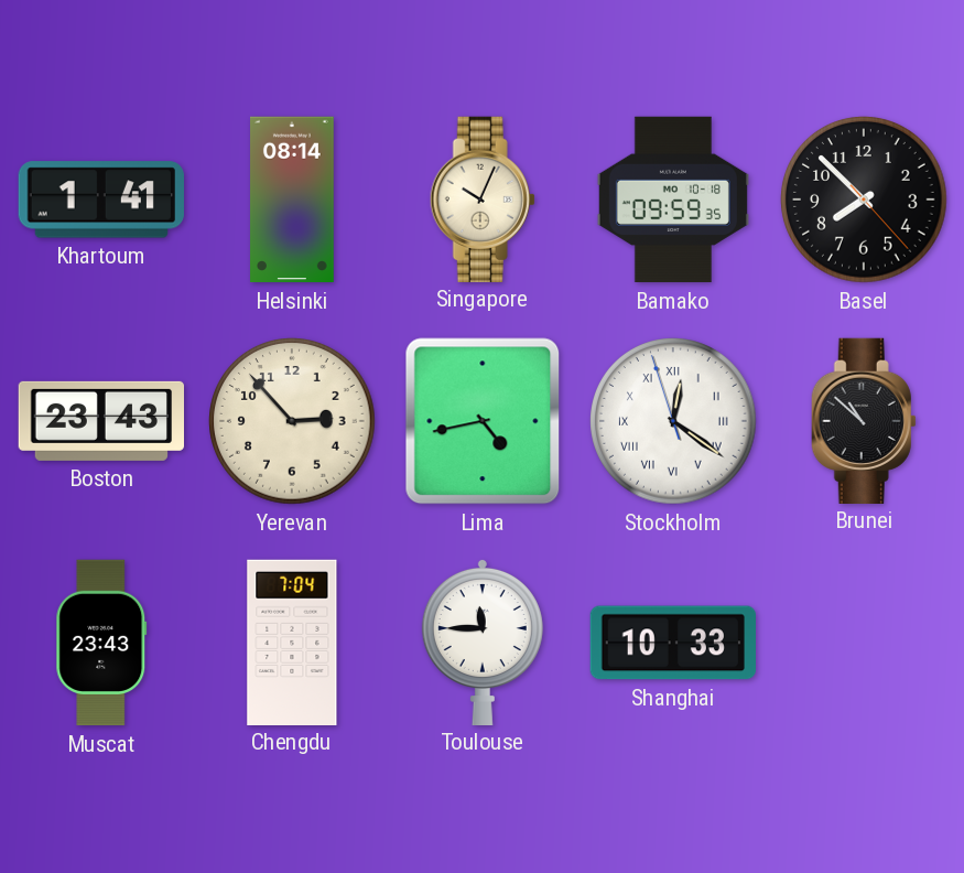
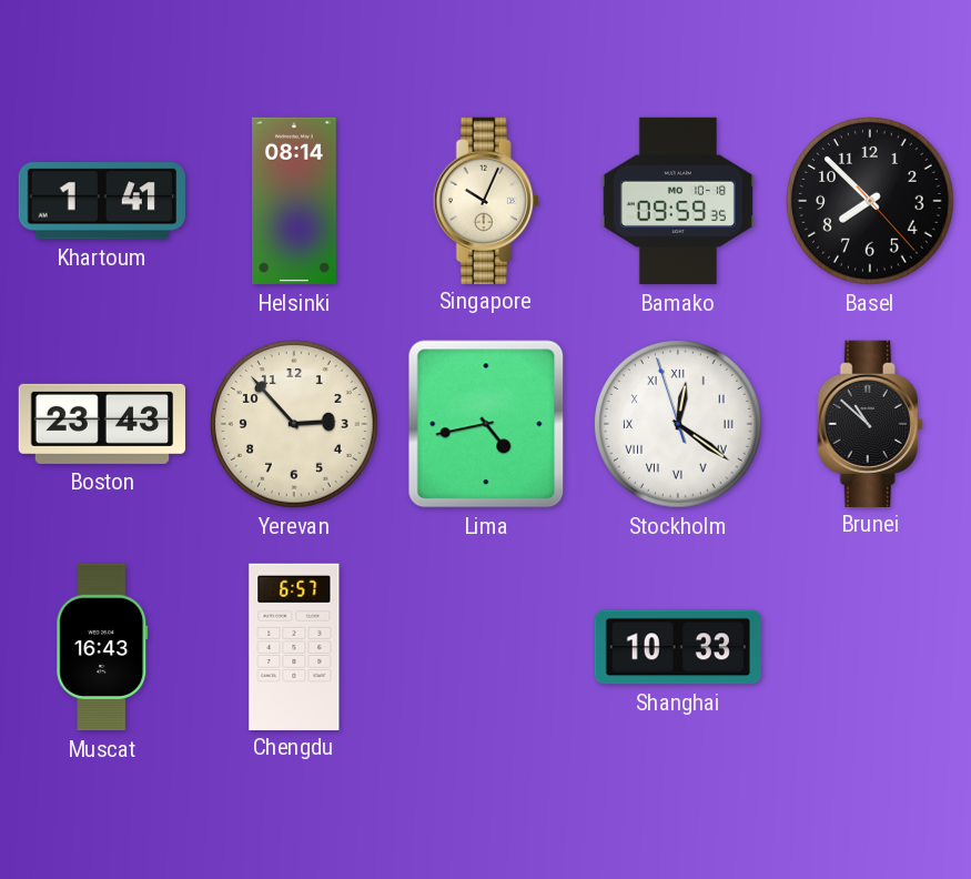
Muscat: 23:43 -> 16:43
Chengdu: 7:04 -> 6:57
Toulouse: 11:45 -> none
